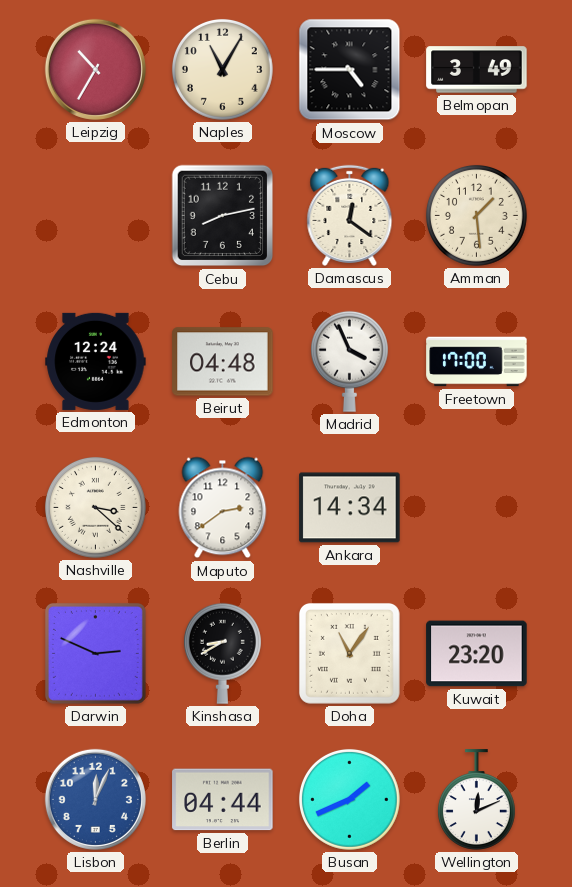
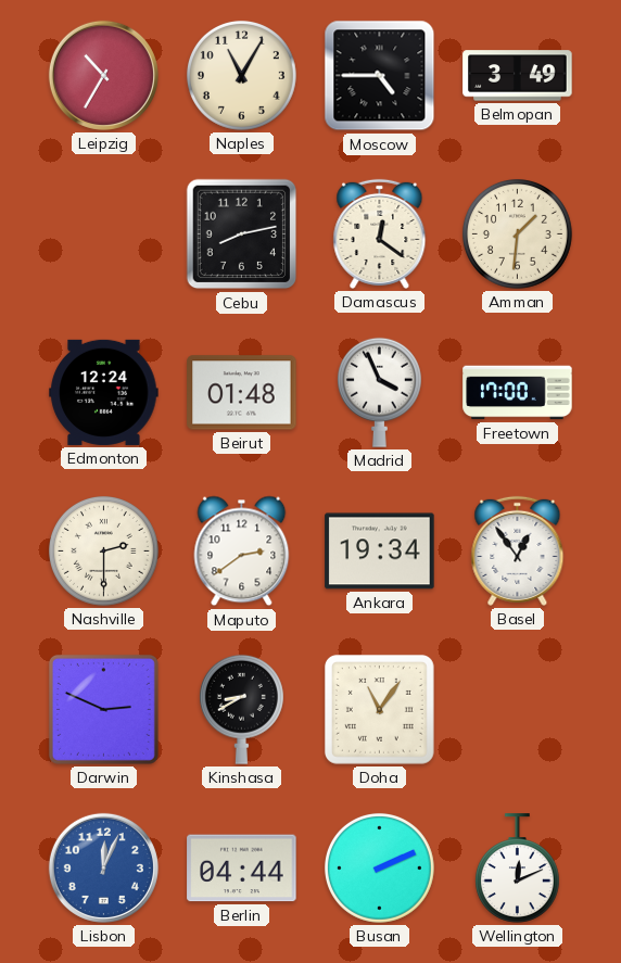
Amman: 1:29 -> 1:31
Beirut: 04:48 -> 01:48
Nashville: 3:22 -> 2:30
Ankara: 14:34 -> 19:34
Basel: none -> 12:54
Kuwait: 23:20 -> none
Busan: 1:41 -> 2:11
